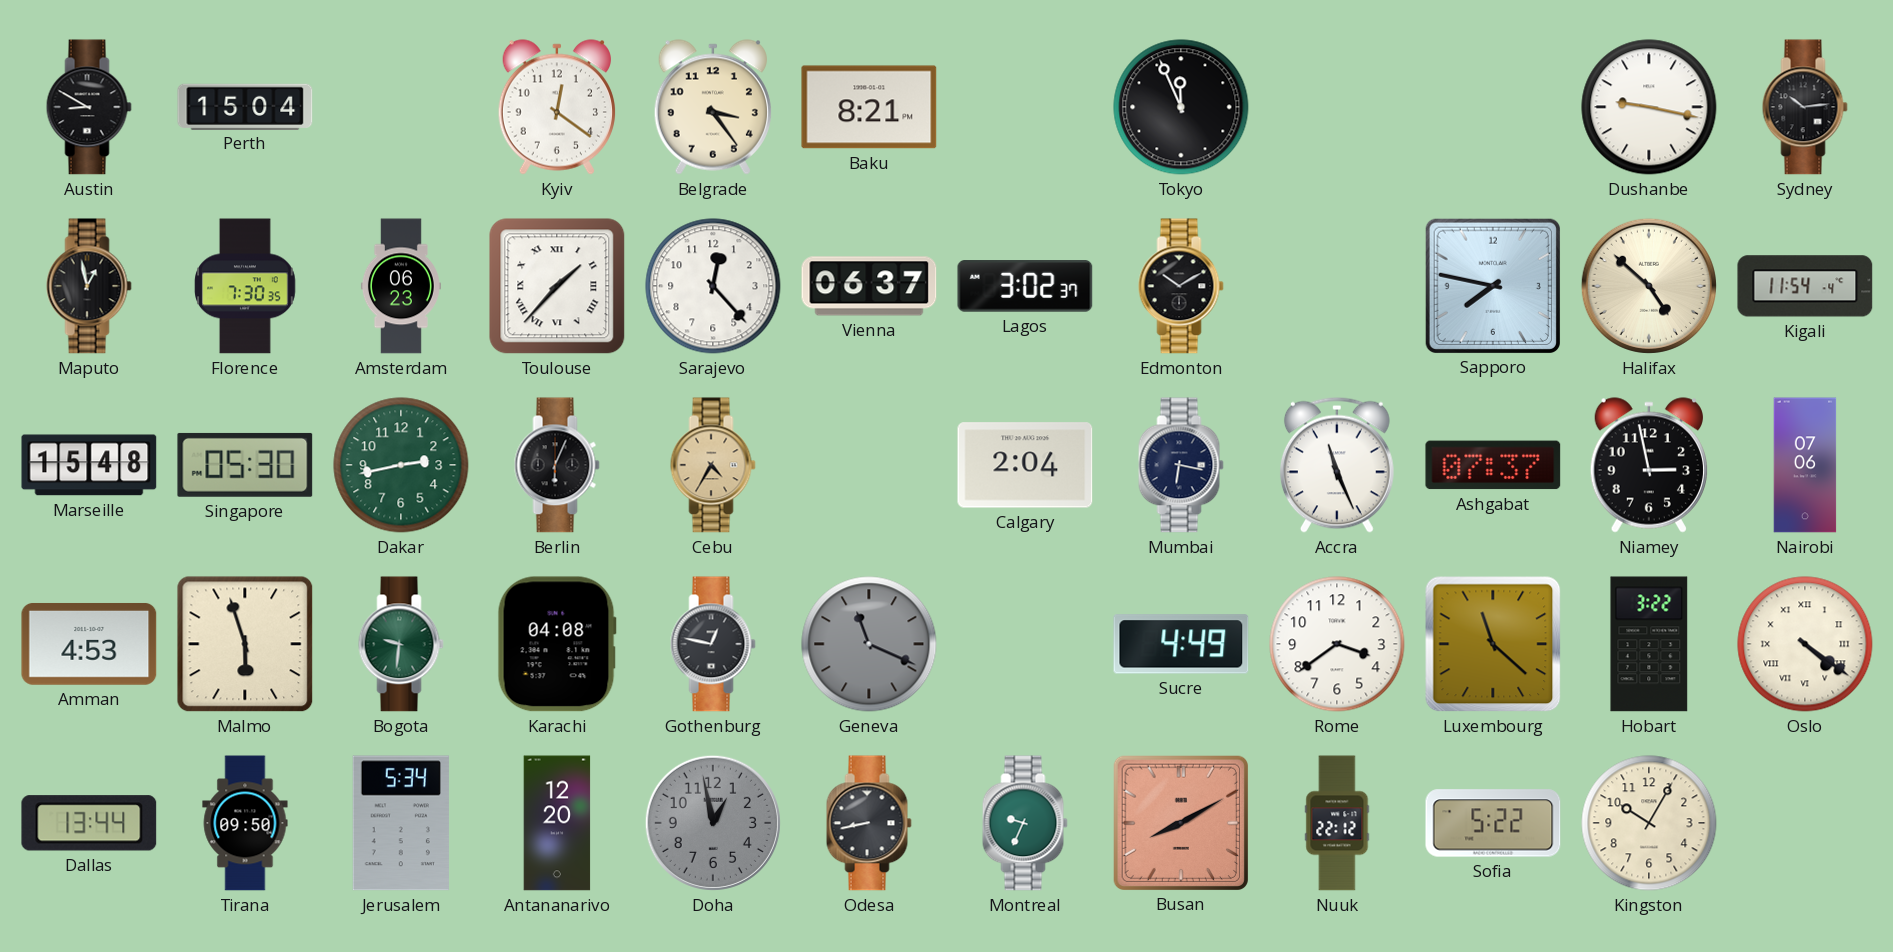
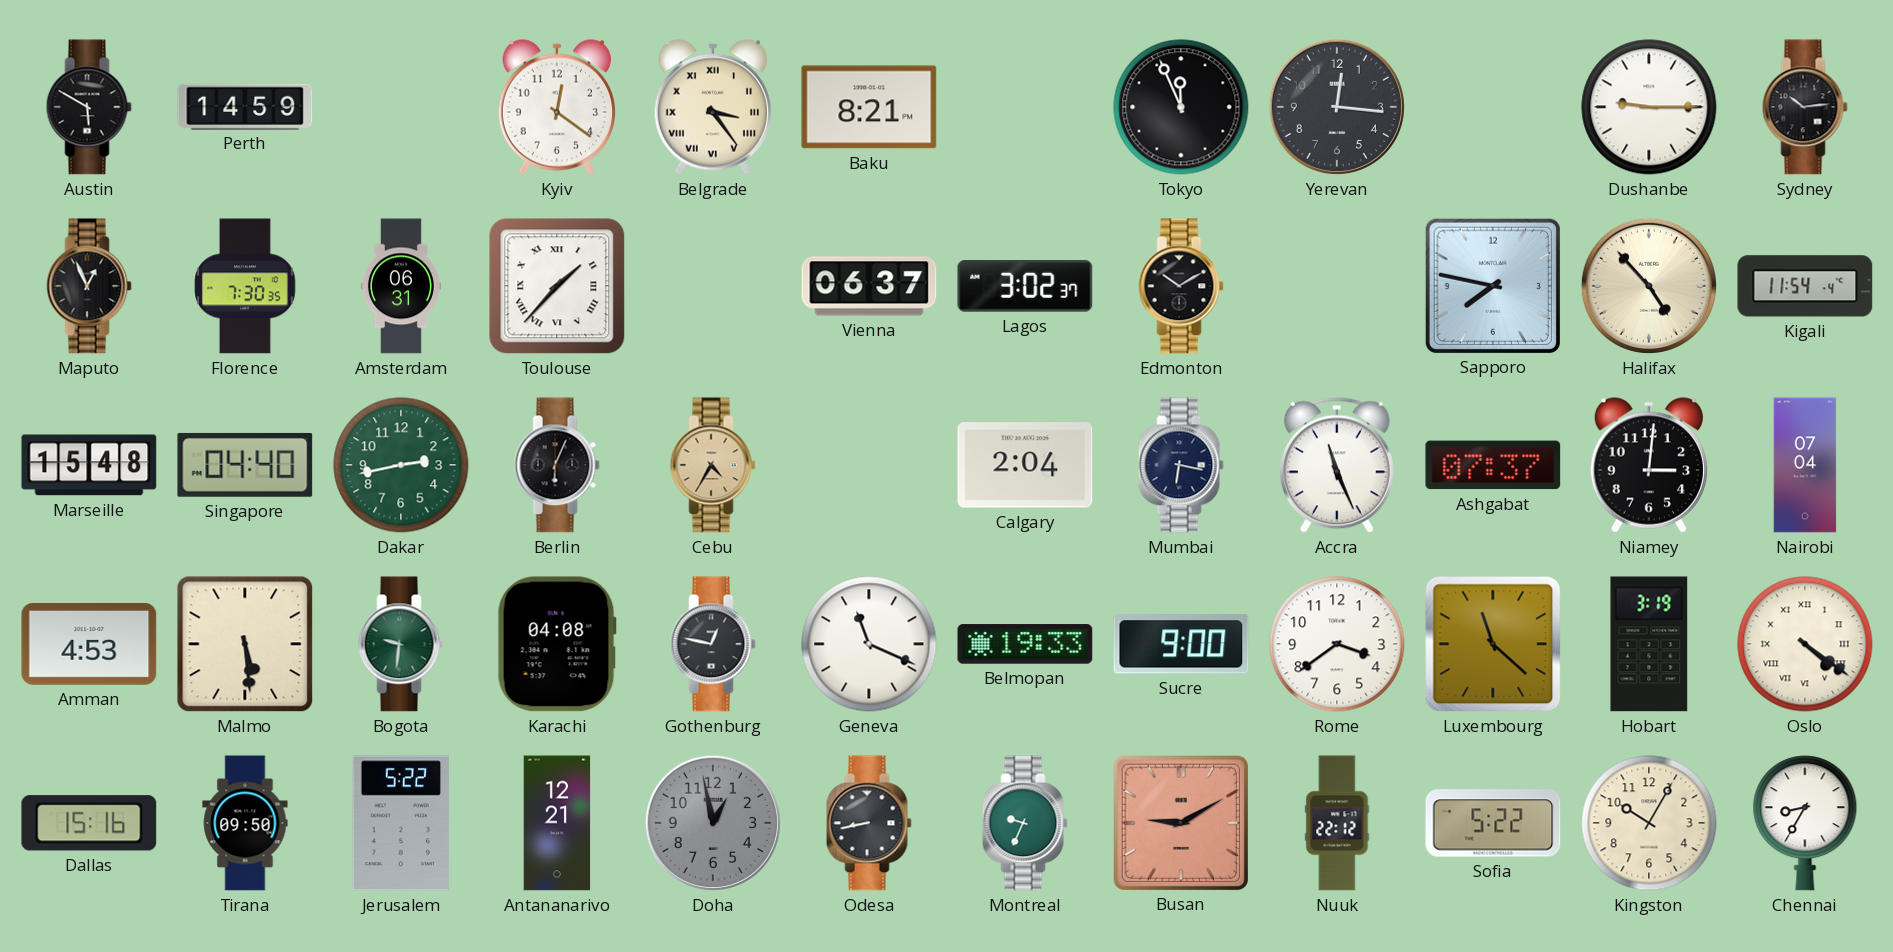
Austin: 8:50 -> 5:50
Perth: 15:04 -> 14:59
Belgrade numerals: Arabic -> Roman
Yerevan: none -> 12:16
Dushanbe: 9:17 -> 9:15
Maputo: 12:58 -> 12:56
Amsterdam: 06:23 -> 06:31
Sarajevo: 12:23 -> none
Halifax: 4:52 -> 4:53
Singapore: 05:30 -> 04:40
Niamey: 2:58 -> 3:01
Nairobi: 07:06 -> 07:04
Malmo: 5:57 -> 5:29
Geneva dial: grey -> white
Belmopan: none -> 19:33
Sucre: 4:49 -> 9:00
Hobart: 3:22 -> 3:19
Dallas: 13:44 -> 15:16
Jerusalem: 5:34 -> 5:22
Antananarivo: 12:20 -> 12:21
Busan: 8:10 -> 9:10
Chennai: none -> 8:35
